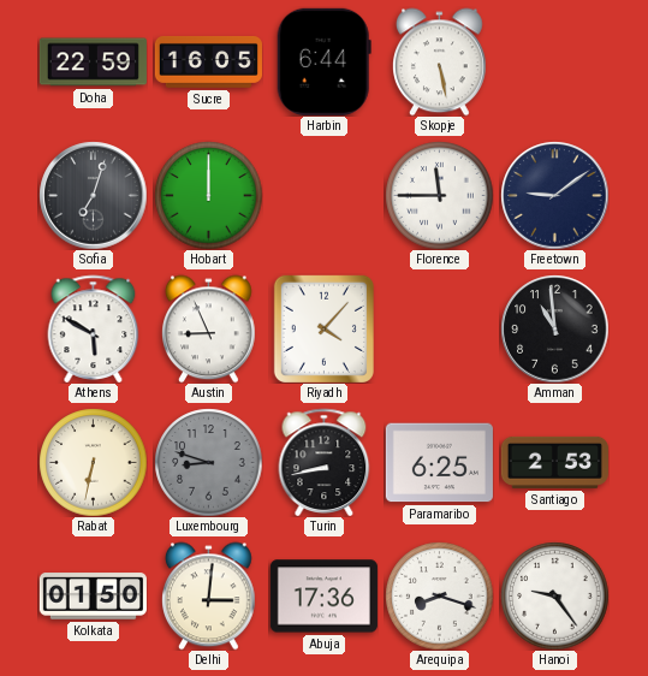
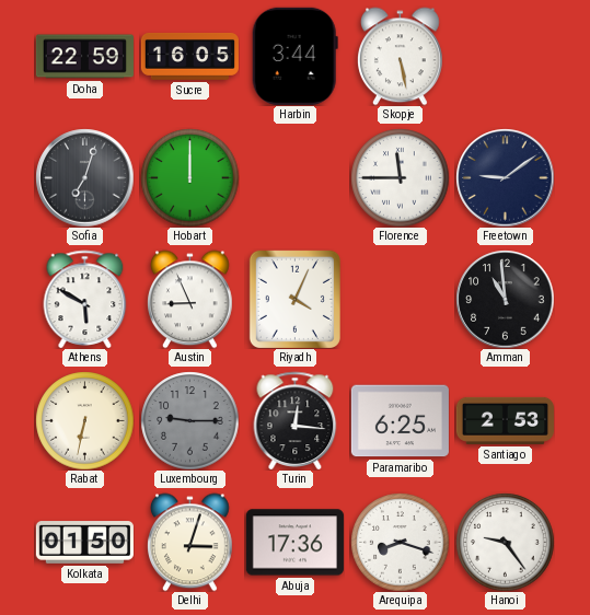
Harbin: 6:44 -> 3:44
Riyadh: 4:07 -> 4:04
Luxembourg: 8:48 -> 9:15
Turin: 8:43 -> 12:16
Delhi: 3:01 -> 3:03
